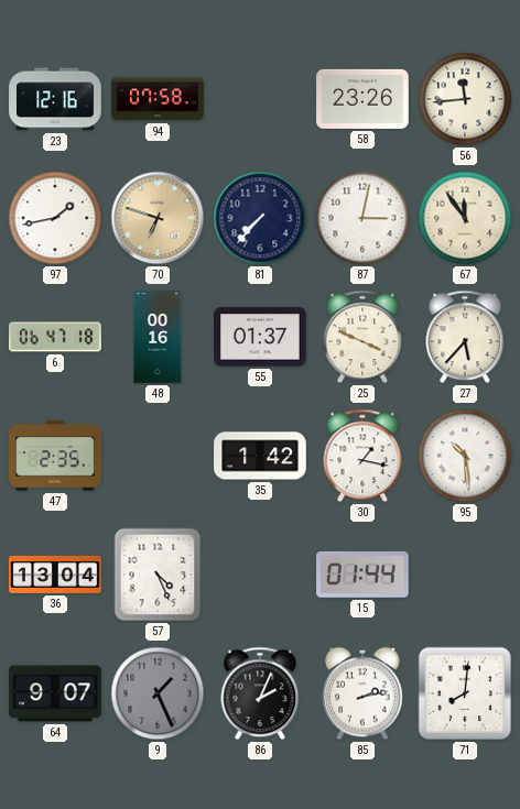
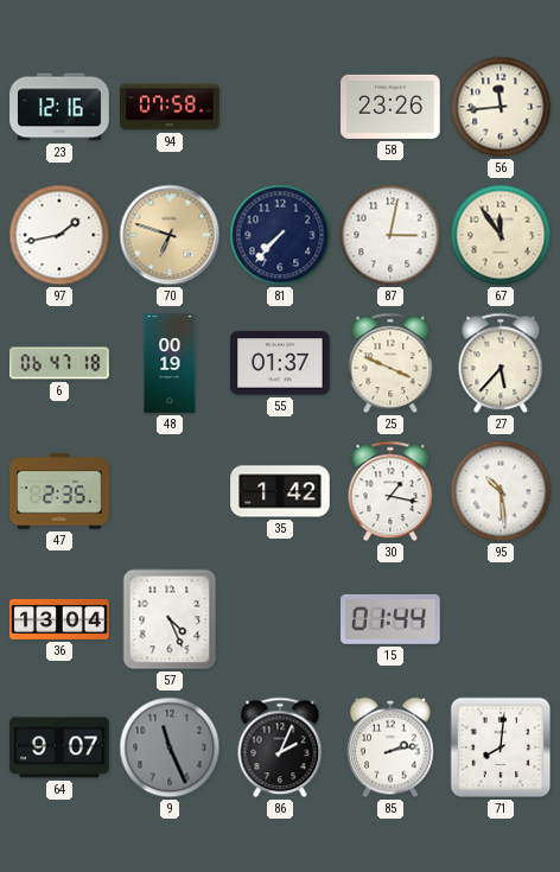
48: 00:16 -> 00:19
9: 1:26 -> 11:26
